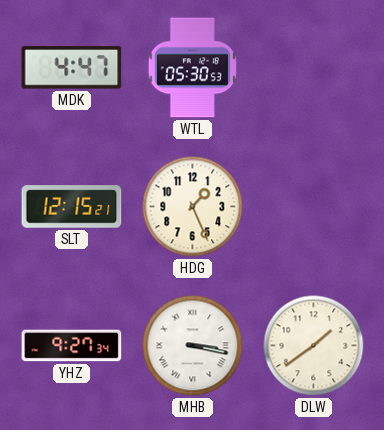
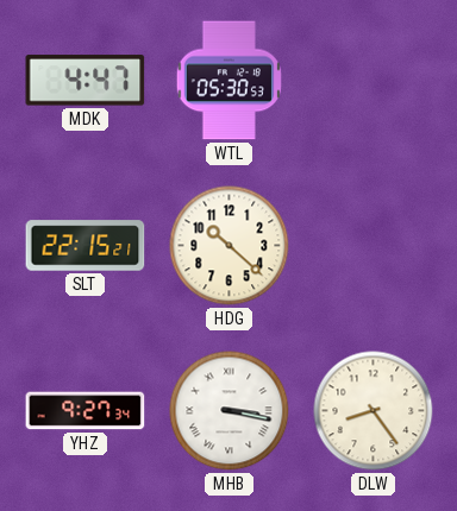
SLT: 12:15 -> 22:15
HDG: 1:26 -> 10:22
DLW: 1:39 -> 8:24
